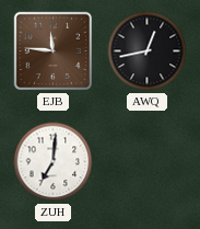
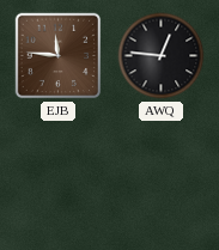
AWQ: 12:43 -> 12:46
ZUH: 7:01 -> none
